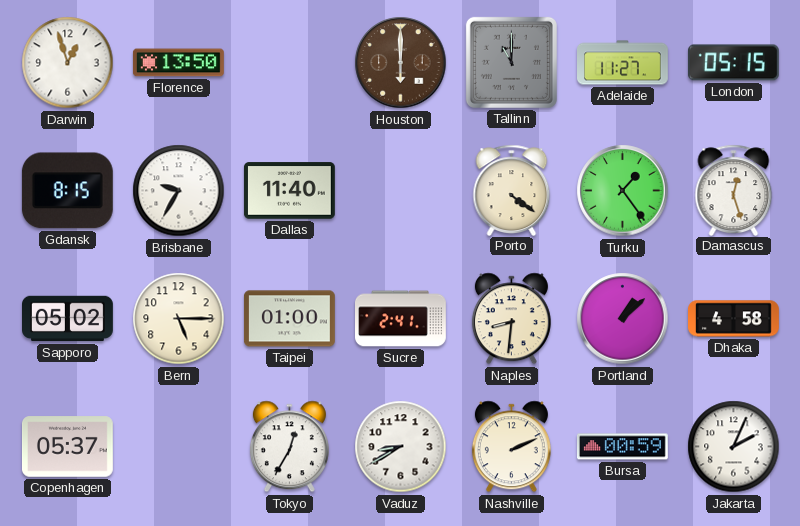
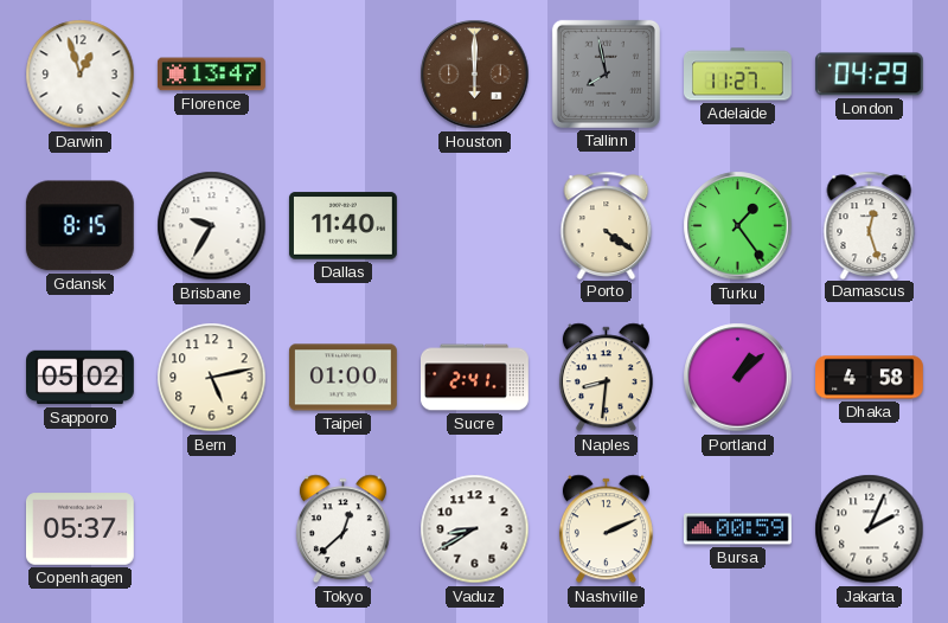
Florence: 13:50 -> 13:47
Tallinn: 11:00 -> 7:58
London: 05:15 -> 04:29
Bern: 5:15 -> 5:13
Tokyo: 12:35 -> 12:38
